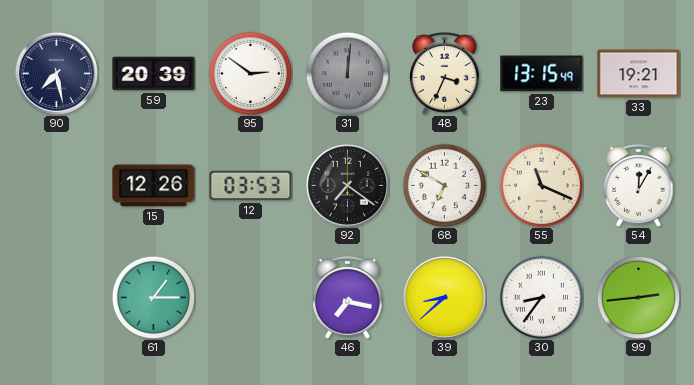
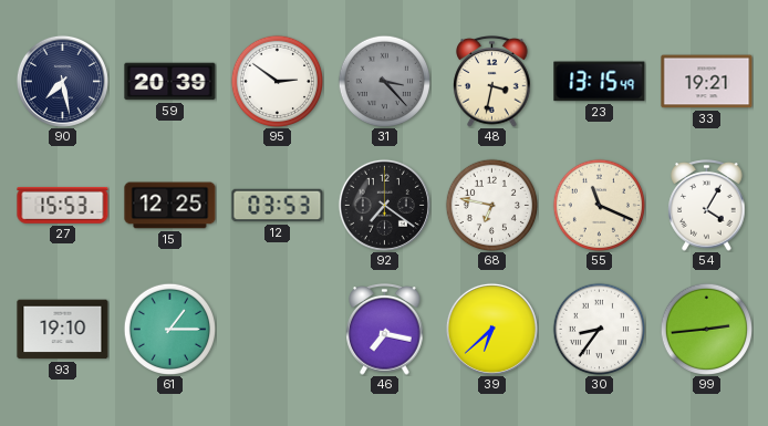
31: 12:01 -> 3:23
48: 3:34 -> 3:32
27: none -> 15:53
15: 12:26 -> 12:25
68: 6:50 -> 6:47
54: 12:05 -> 4:05
93: none -> 19:10
39: 8:38 -> 6:38
